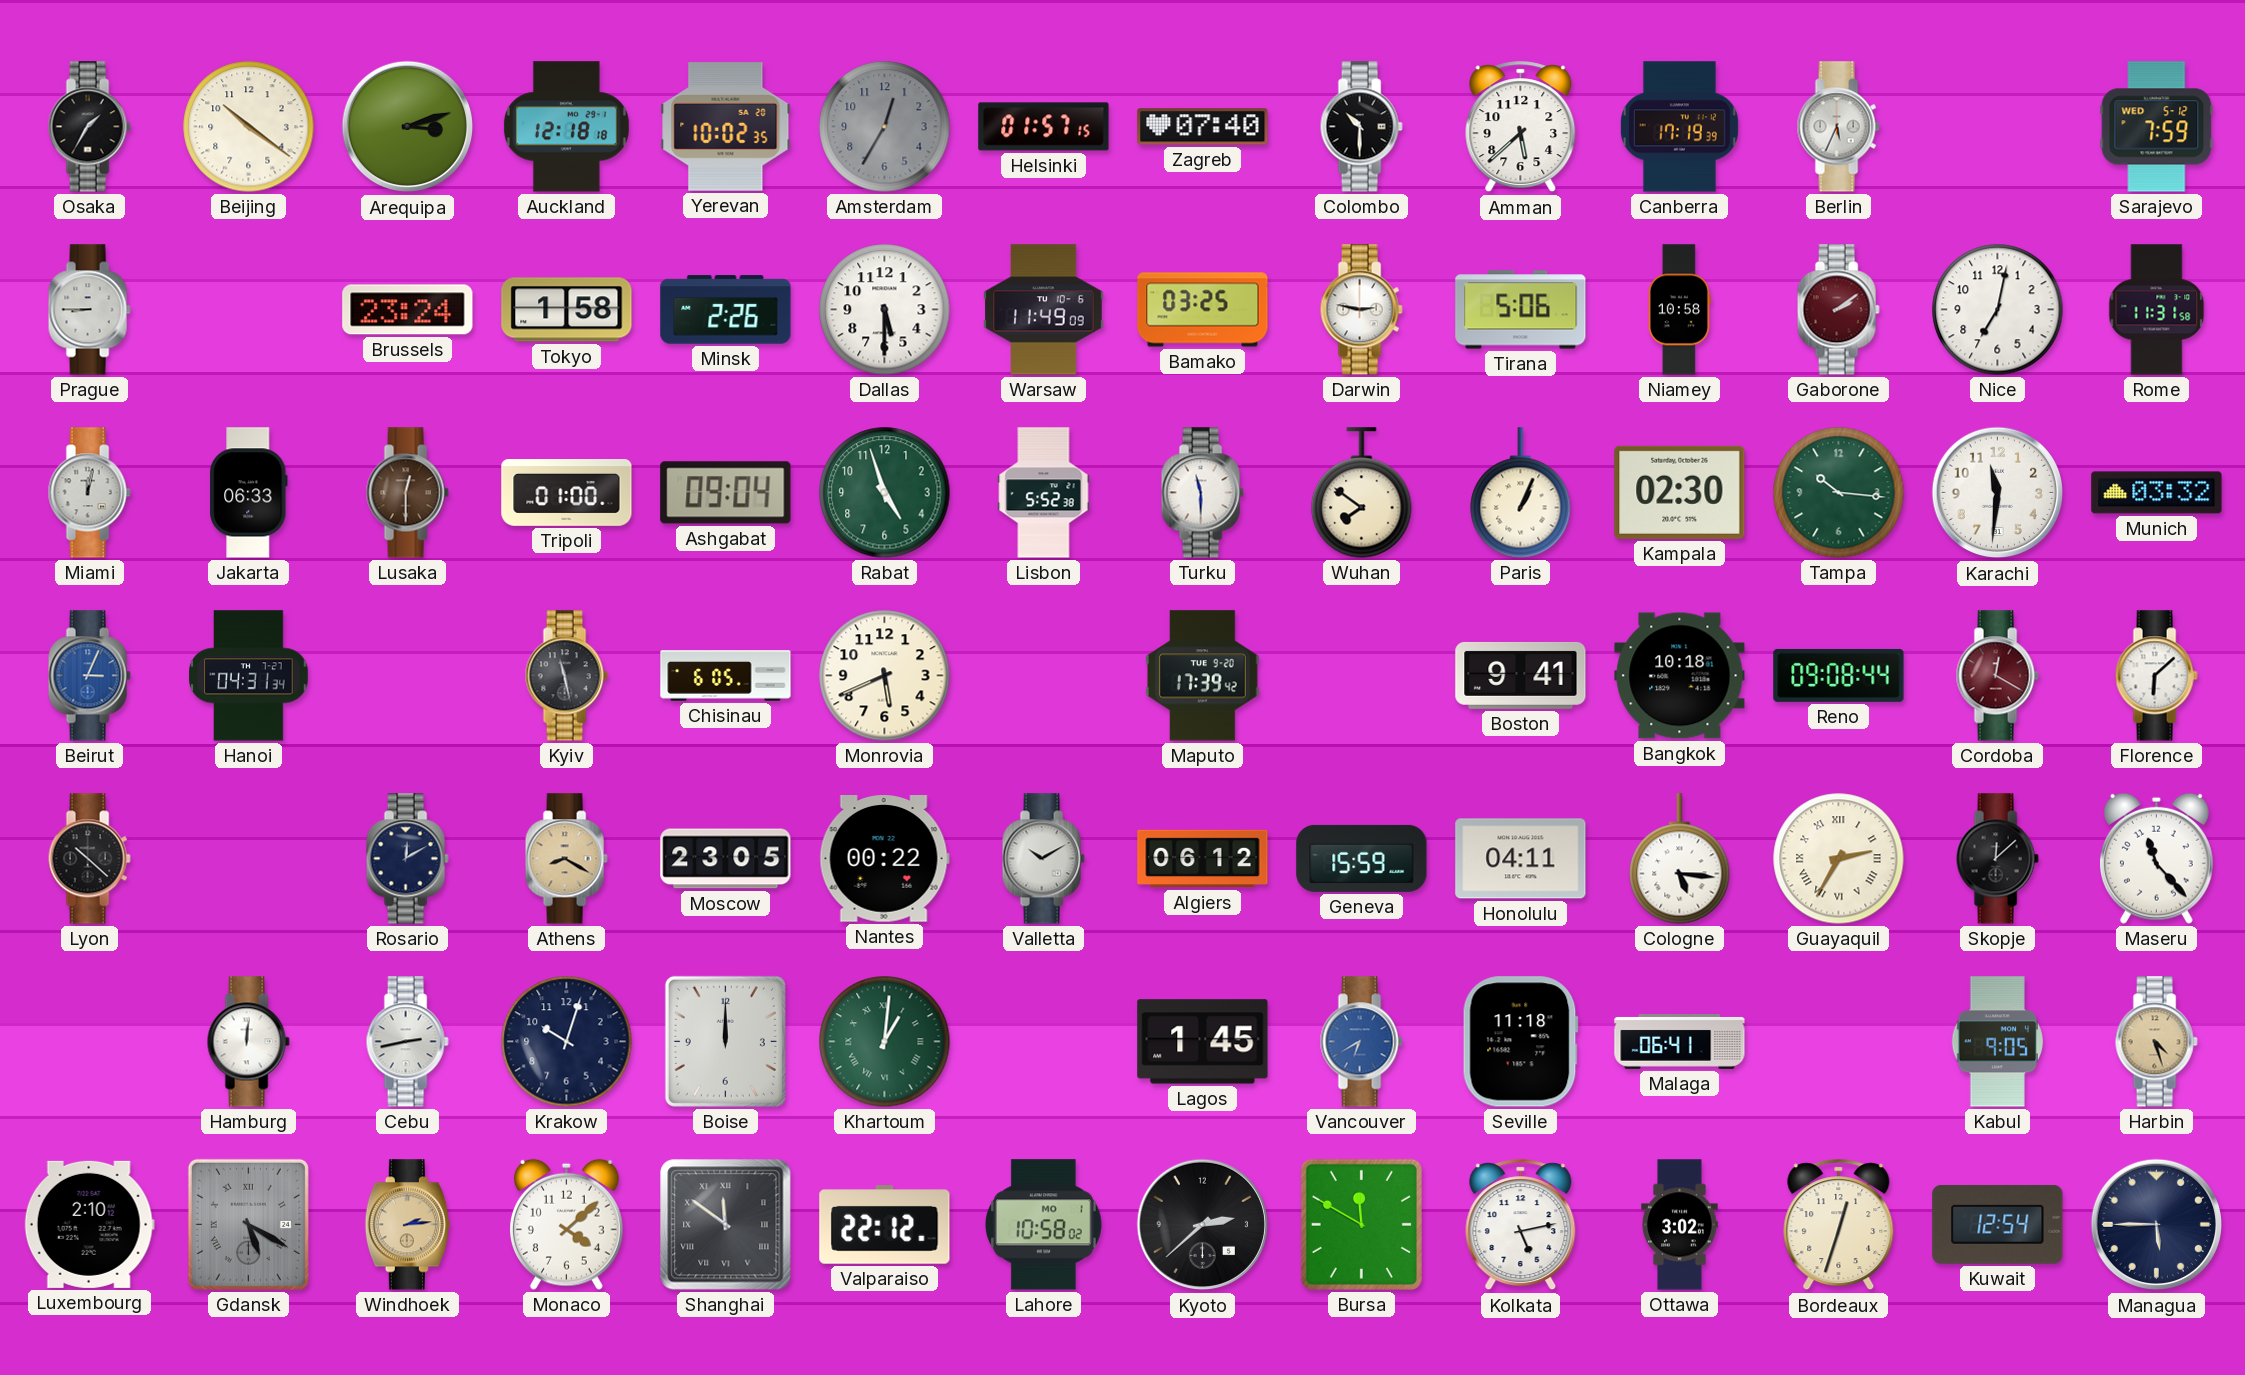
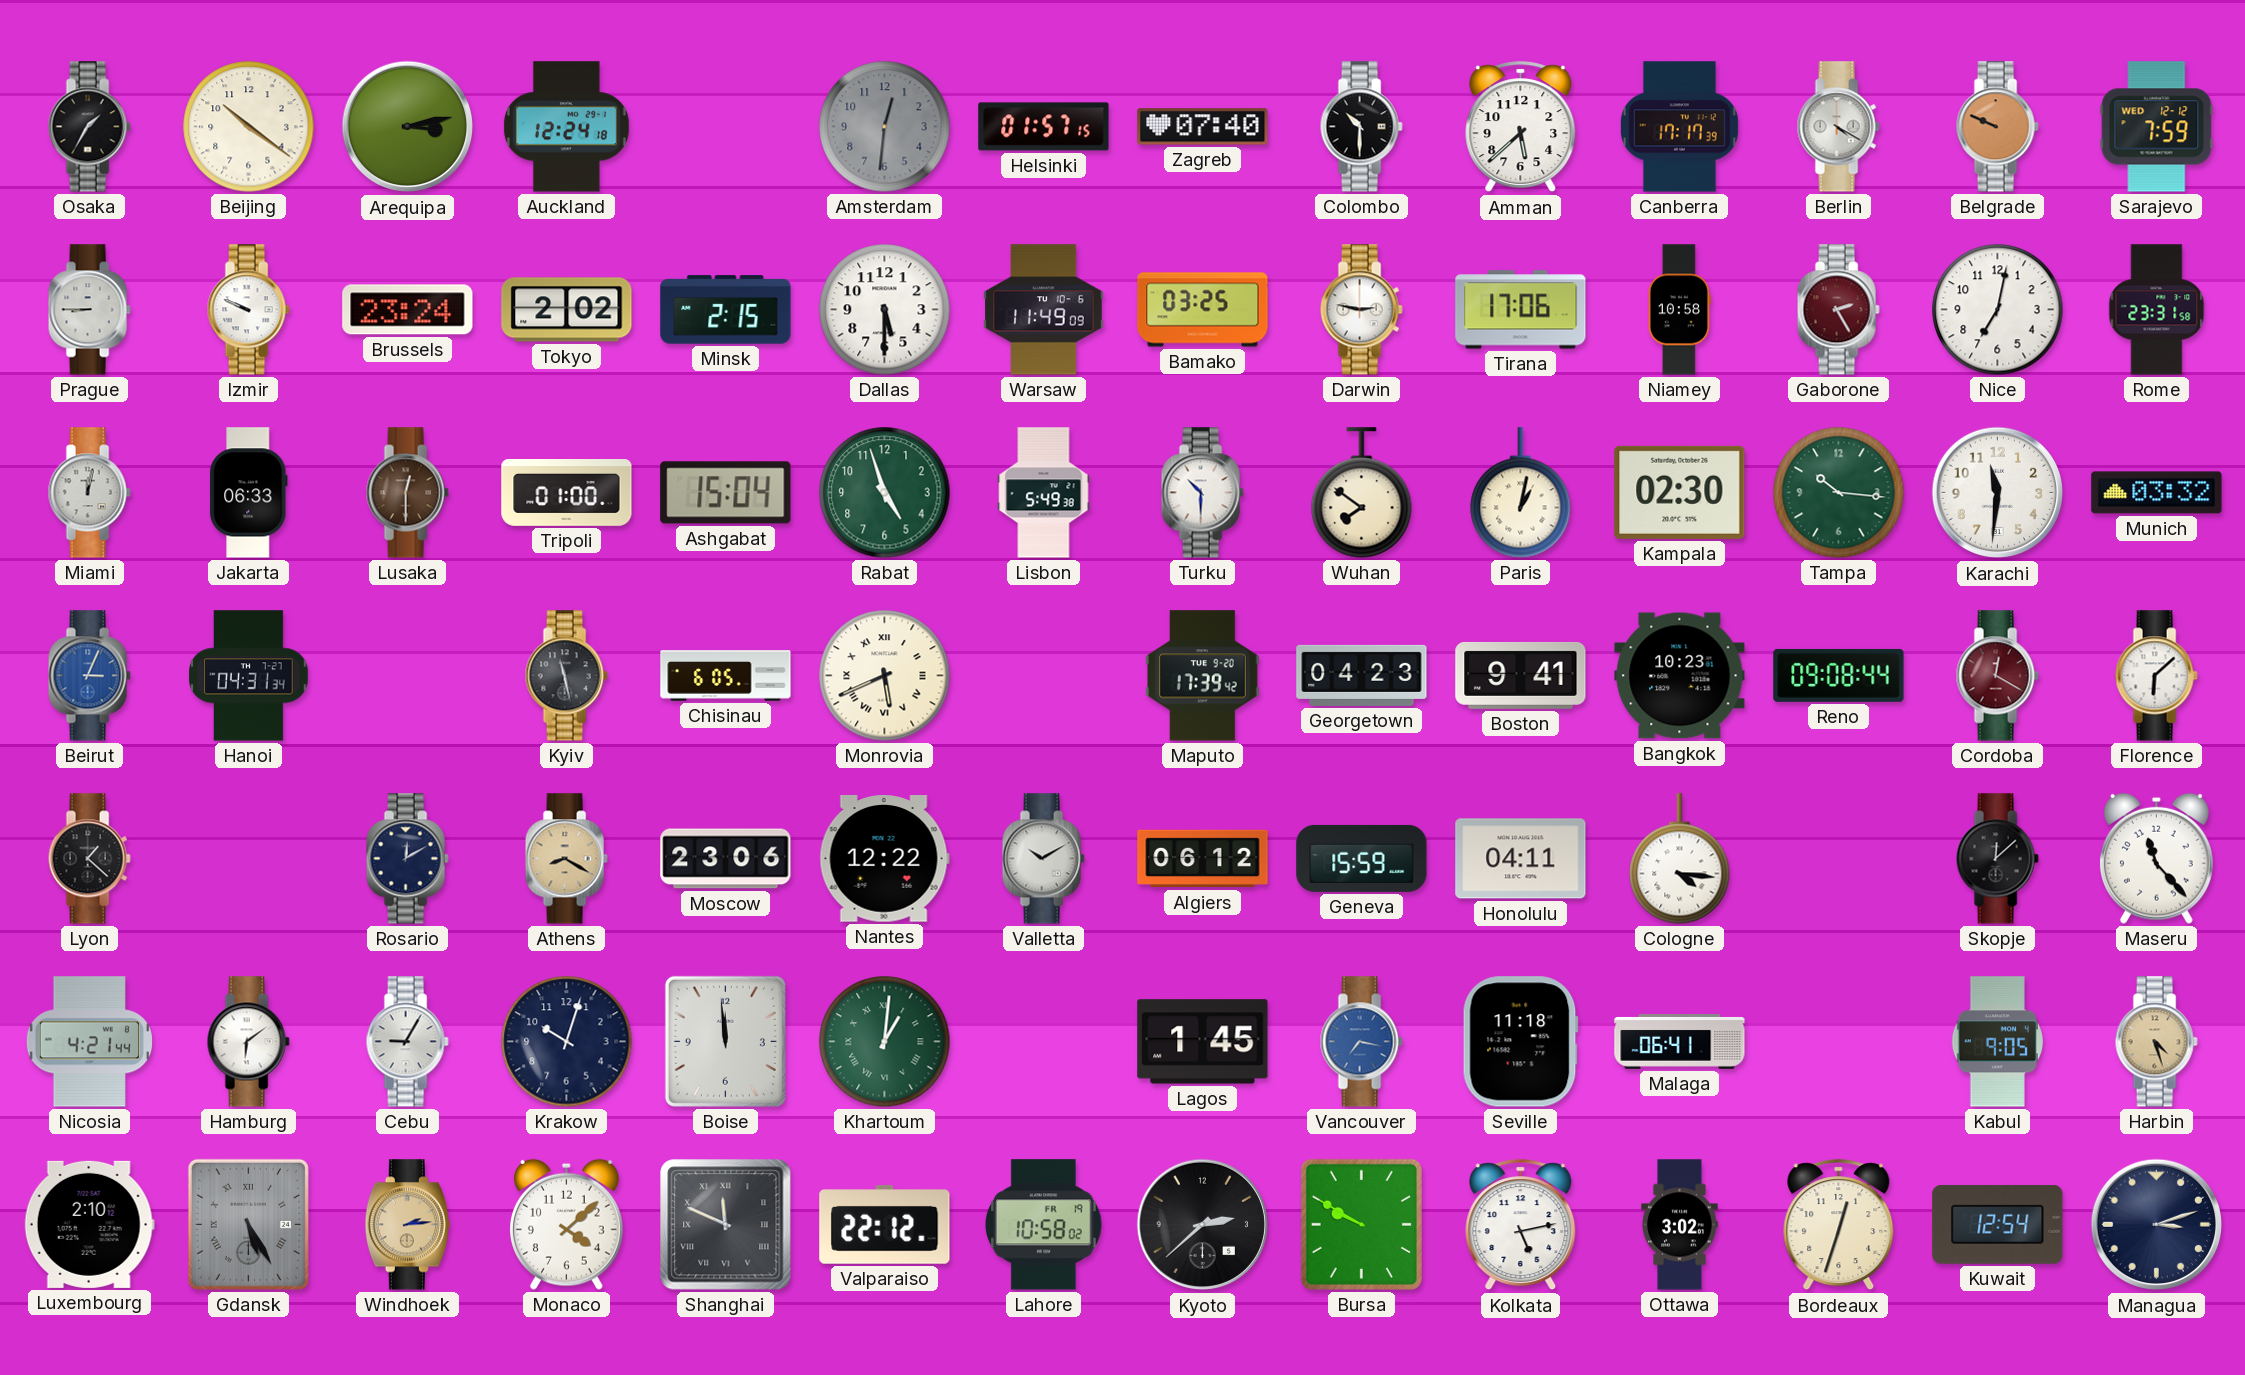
Arequipa: 3:12 -> 3:13
Auckland: 12:18 -> 12:24
Yerevan: 10:02 -> none
Amsterdam: 12:35 -> 12:31
Canberra: 17:19 -> 17:17
Berlin: 5:34 -> 4:20
Belgrade: none -> 9:49
Sarajevo date: WED 5-12 -> WED 12-12
Izmir: none -> 9:49
Tokyo: 1:58 -> 2:02
Minsk: 2:26 -> 2:15
Tirana: 5:06 -> 17:06
Gaborone: 2:09 -> 2:25
Rome: 11:31 -> 23:31
Ashgabat: 09:04 -> 15:04
Lisbon: 5:52 -> 5:49
Turku: 11:30 -> 10:30
Paris: 1:04 -> 1:02
Monrovia numerals: Arabic -> Roman
Georgetown: none -> 04:23
Bangkok: 10:18 -> 10:23
Lyon: 10:22 -> 1:22
Moscow: 23:05 -> 23:06
Nantes: 00:22 -> 12:22
Cologne: 5:16 -> 4:16
Guayaquil: 2:35 -> none
Nicosia: none -> 4:21
Hamburg: 12:01 -> 6:09
Cebu: 2:43 -> 9:05
Boise: 12:00 -> 11:59
Vancouver: 6:40 -> 7:17
Gdansk: 5:20 -> 5:25
Shanghai: 11:51 -> 11:49
Lahore date: MO 1 -> FR 19
Bursa: 11:50 -> 9:50
Managua: 5:45 -> 3:12
